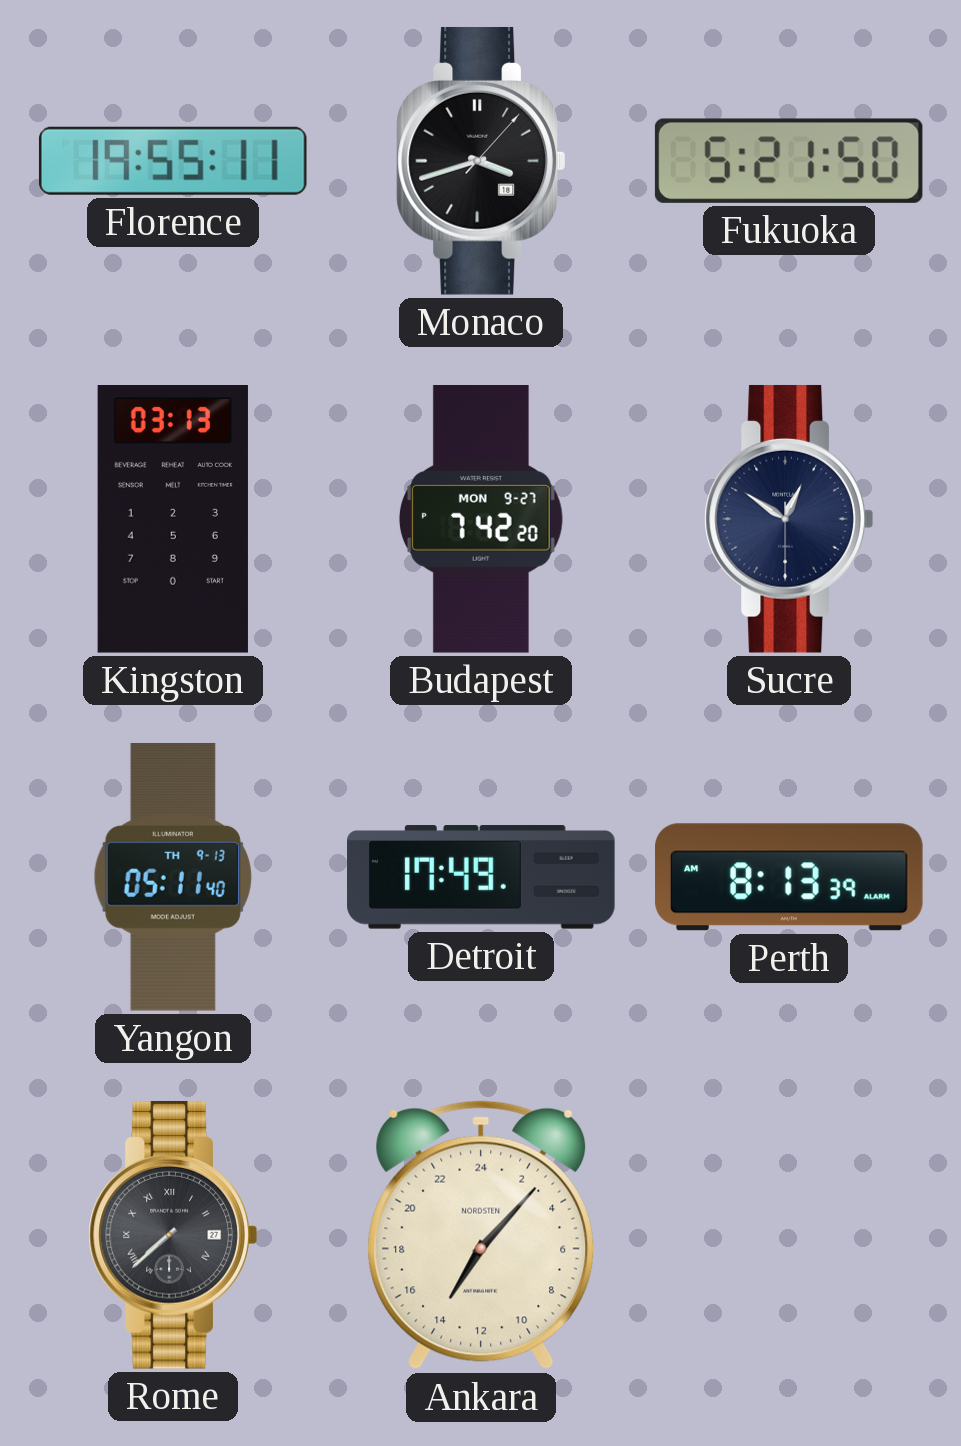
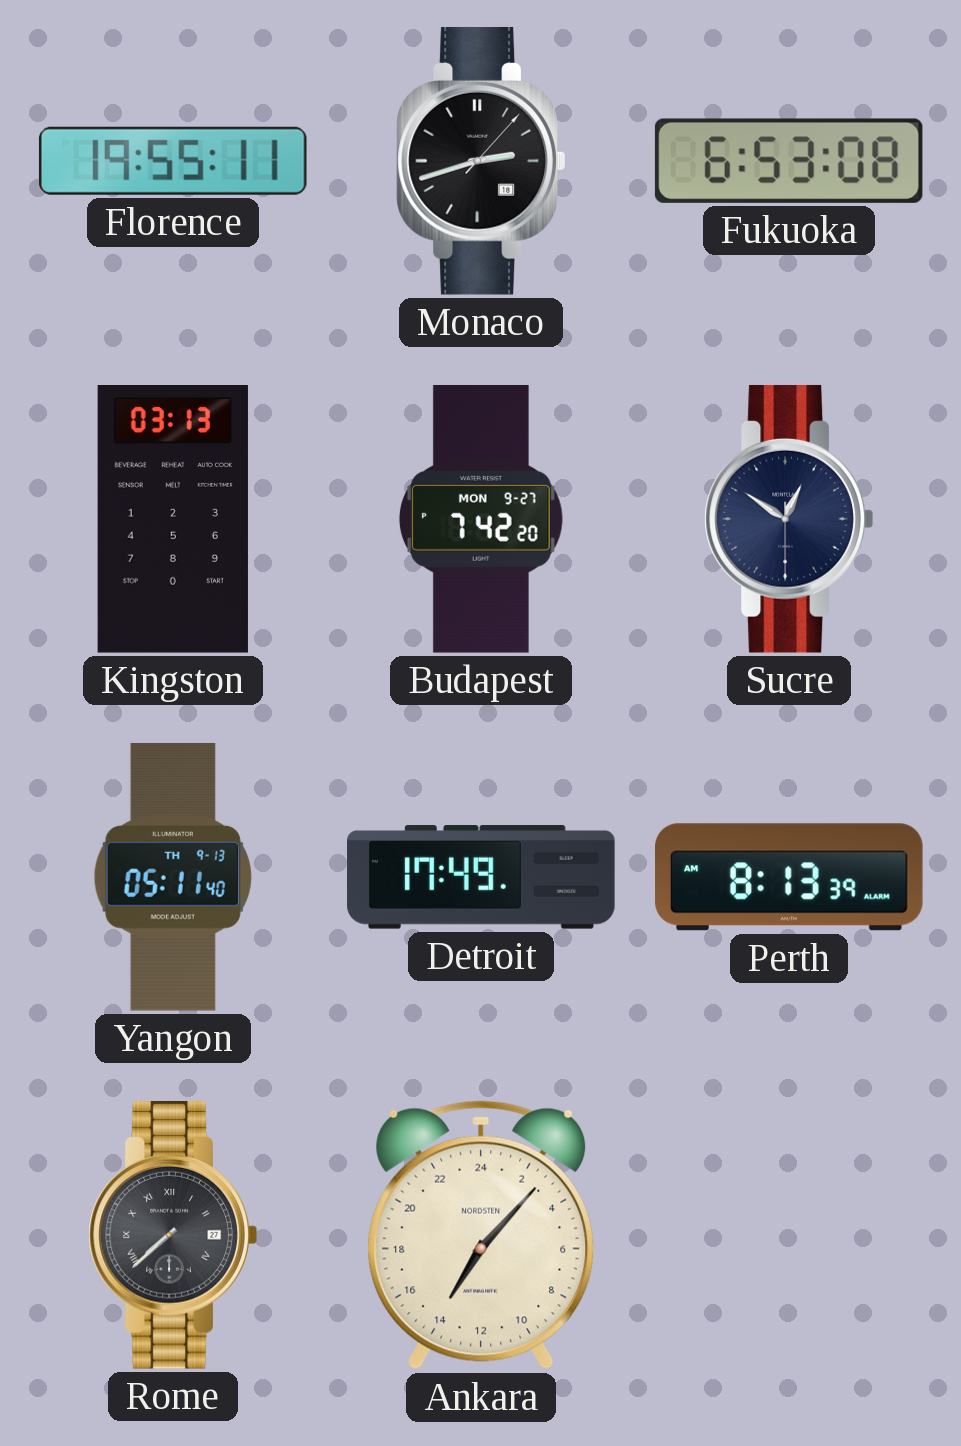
Monaco: 3:42 -> 2:42
Fukuoka: 5:21 -> 6:53
